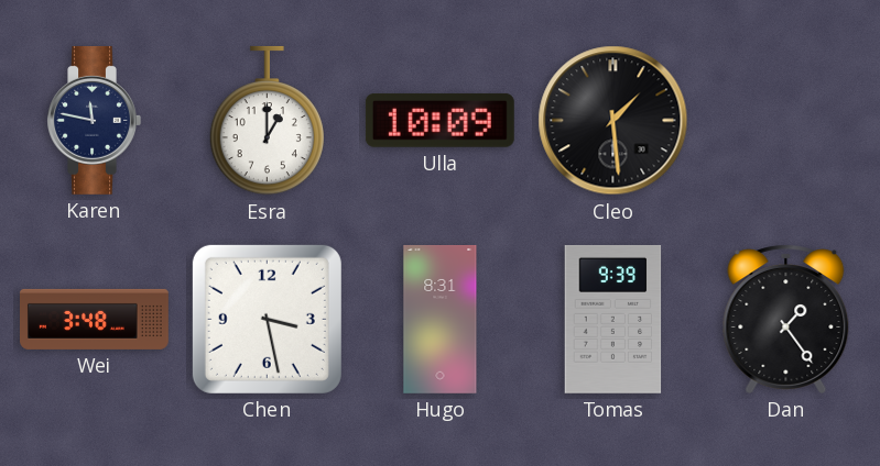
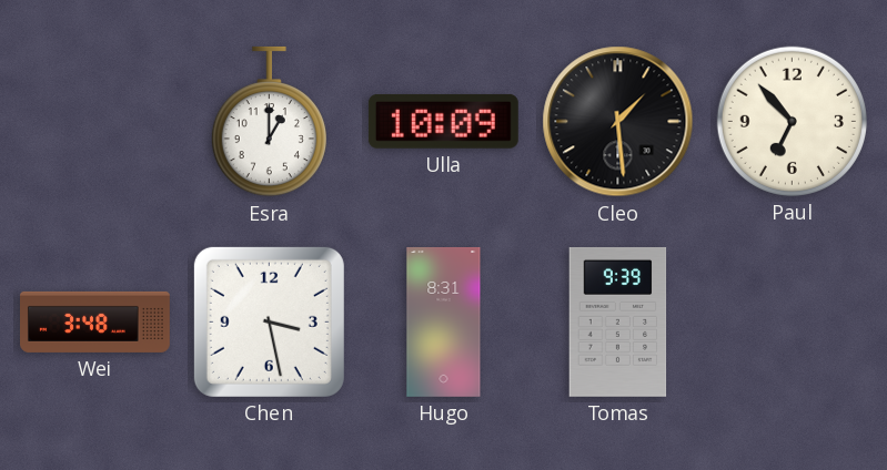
Karen: 11:47 -> none
Paul: none -> 6:53
Dan: 1:24 -> none
